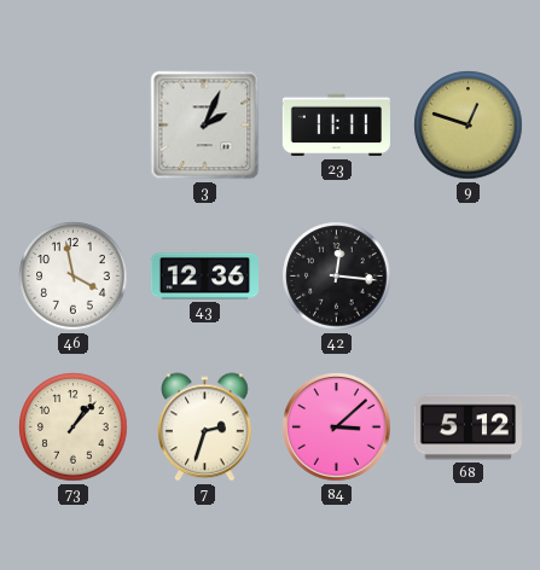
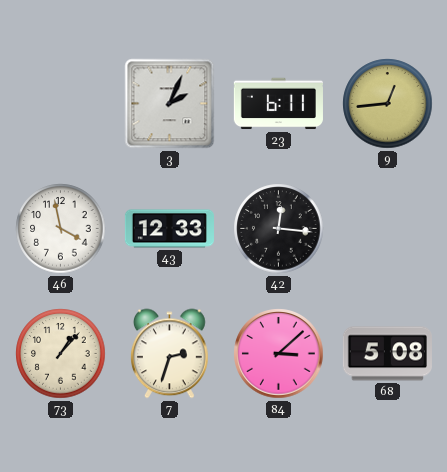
23: 11:11 -> 6:11
9: 12:48 -> 12:44
43: 12:36 -> 12:33
68: 5:12 -> 5:08
